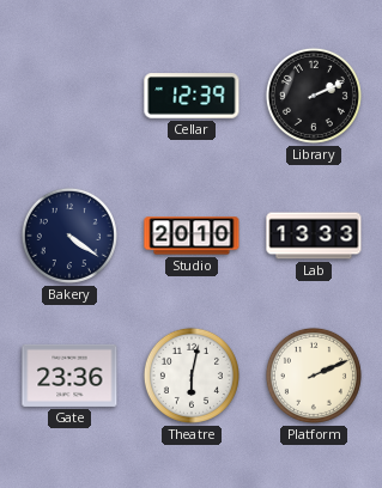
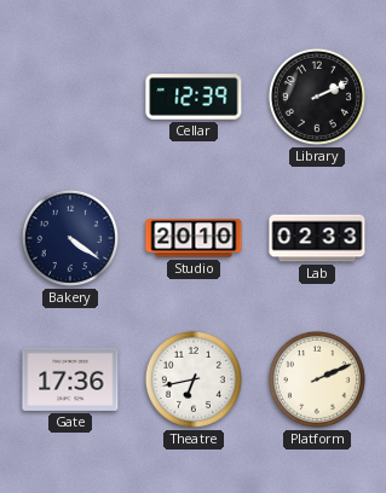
Lab: 13:33 -> 02:33
Gate: 23:36 -> 17:36
Theatre: 6:02 -> 6:43
